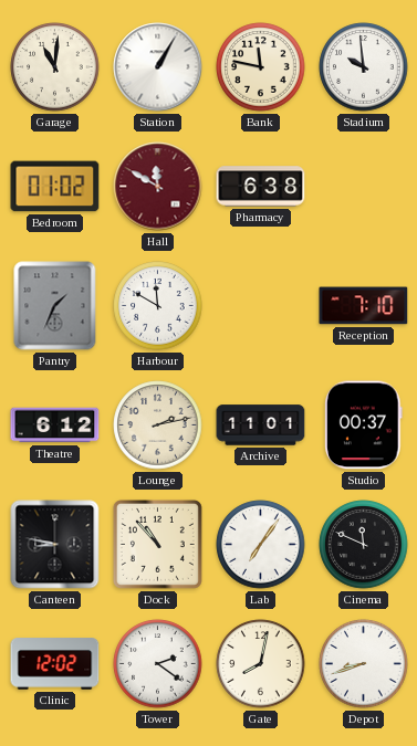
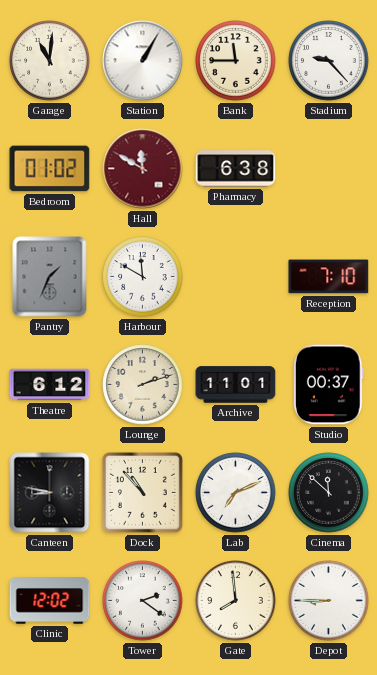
Bank: 11:47 -> 11:45
Stadium: 9:59 -> 9:23
Lounge: 2:13 -> 2:12
Lab: 7:06 -> 7:11
Cinema: 11:49 -> 11:52
Gate: 8:02 -> 7:59
Depot: 8:42 -> 8:45
